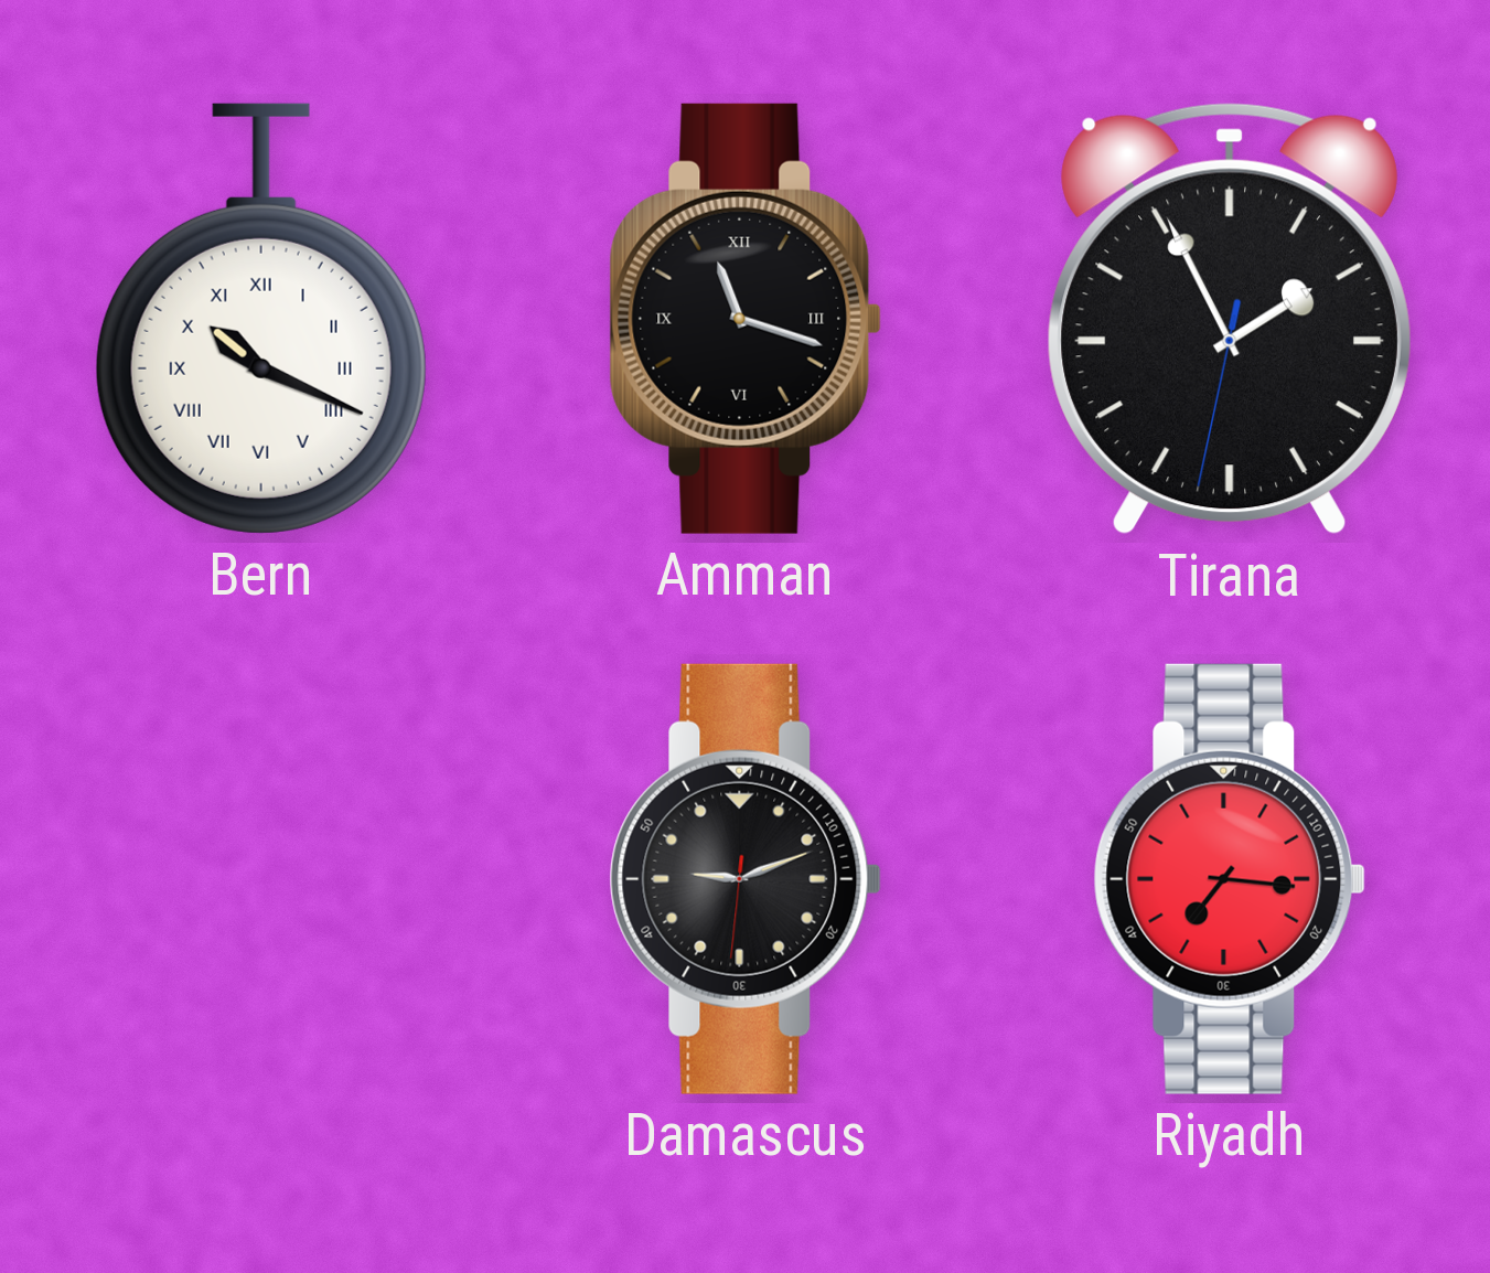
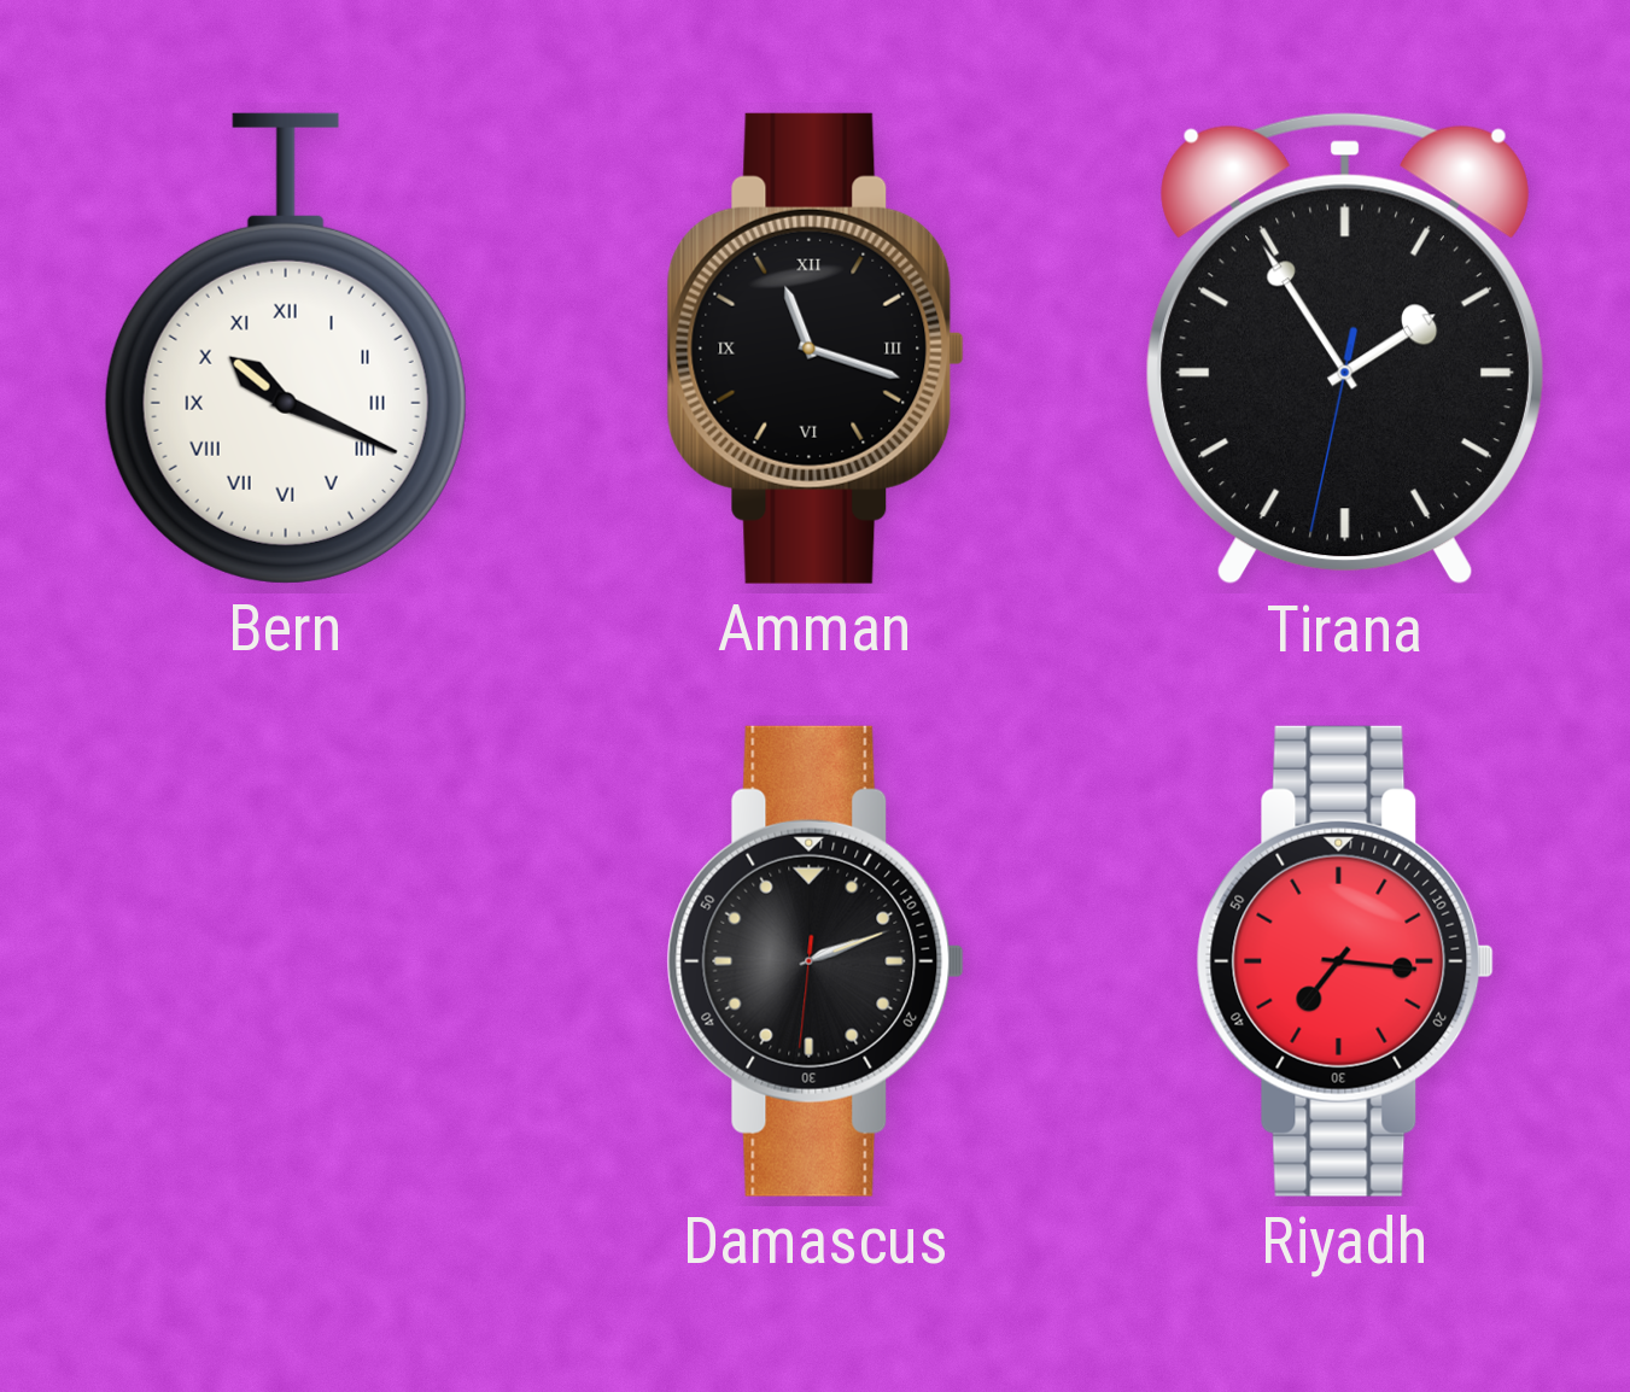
Tirana: 1:55 -> 1:54
Damascus: 9:11 -> 2:11
